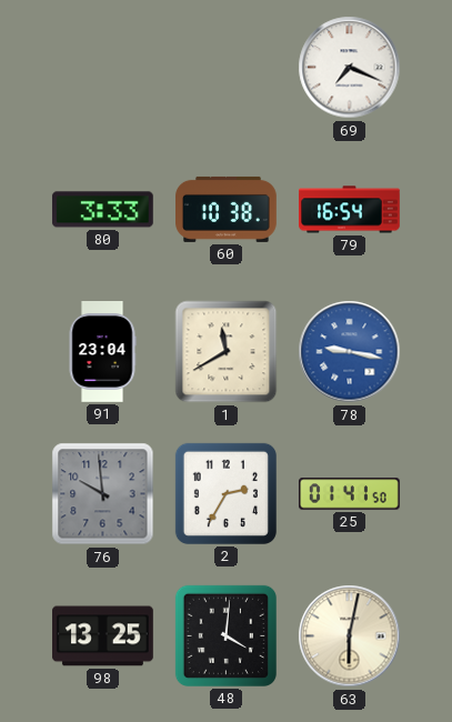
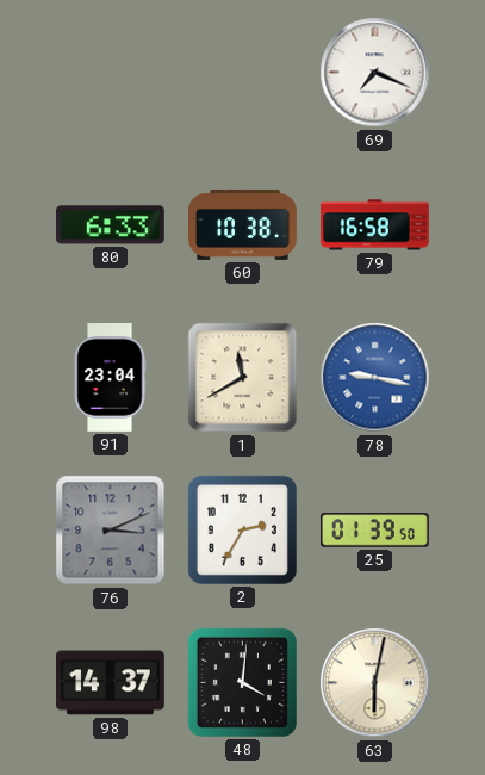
80: 3:33 -> 6:33
79: 16:54 -> 16:58
76: 9:59 -> 3:11
25: 01:41 -> 01:39
98: 13:25 -> 14:37
